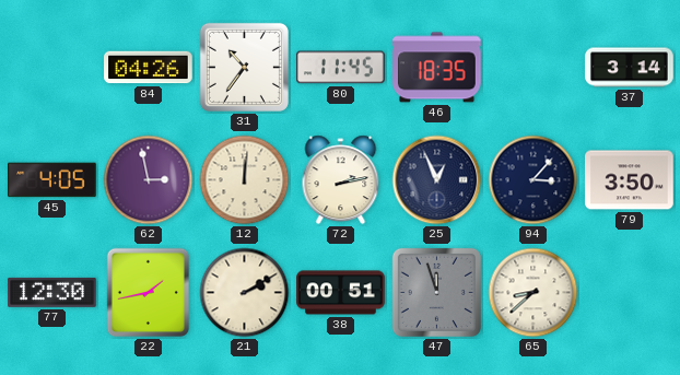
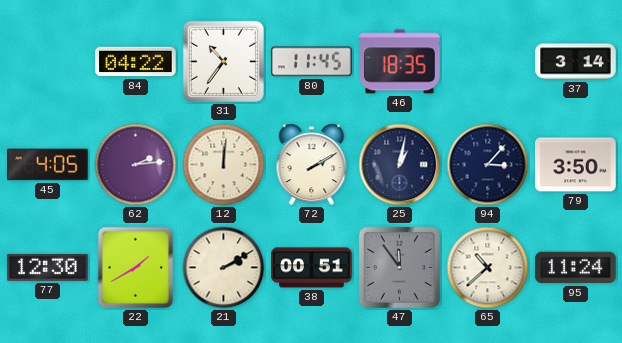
84: 04:26 -> 04:22
62: 2:58 -> 2:14
72: 2:13 -> 2:10
25: 12:56 -> 1:02
22: 1:43 -> 1:40
47: 11:57 -> 11:54
65: 8:38 -> 10:38
95: none -> 11:24
